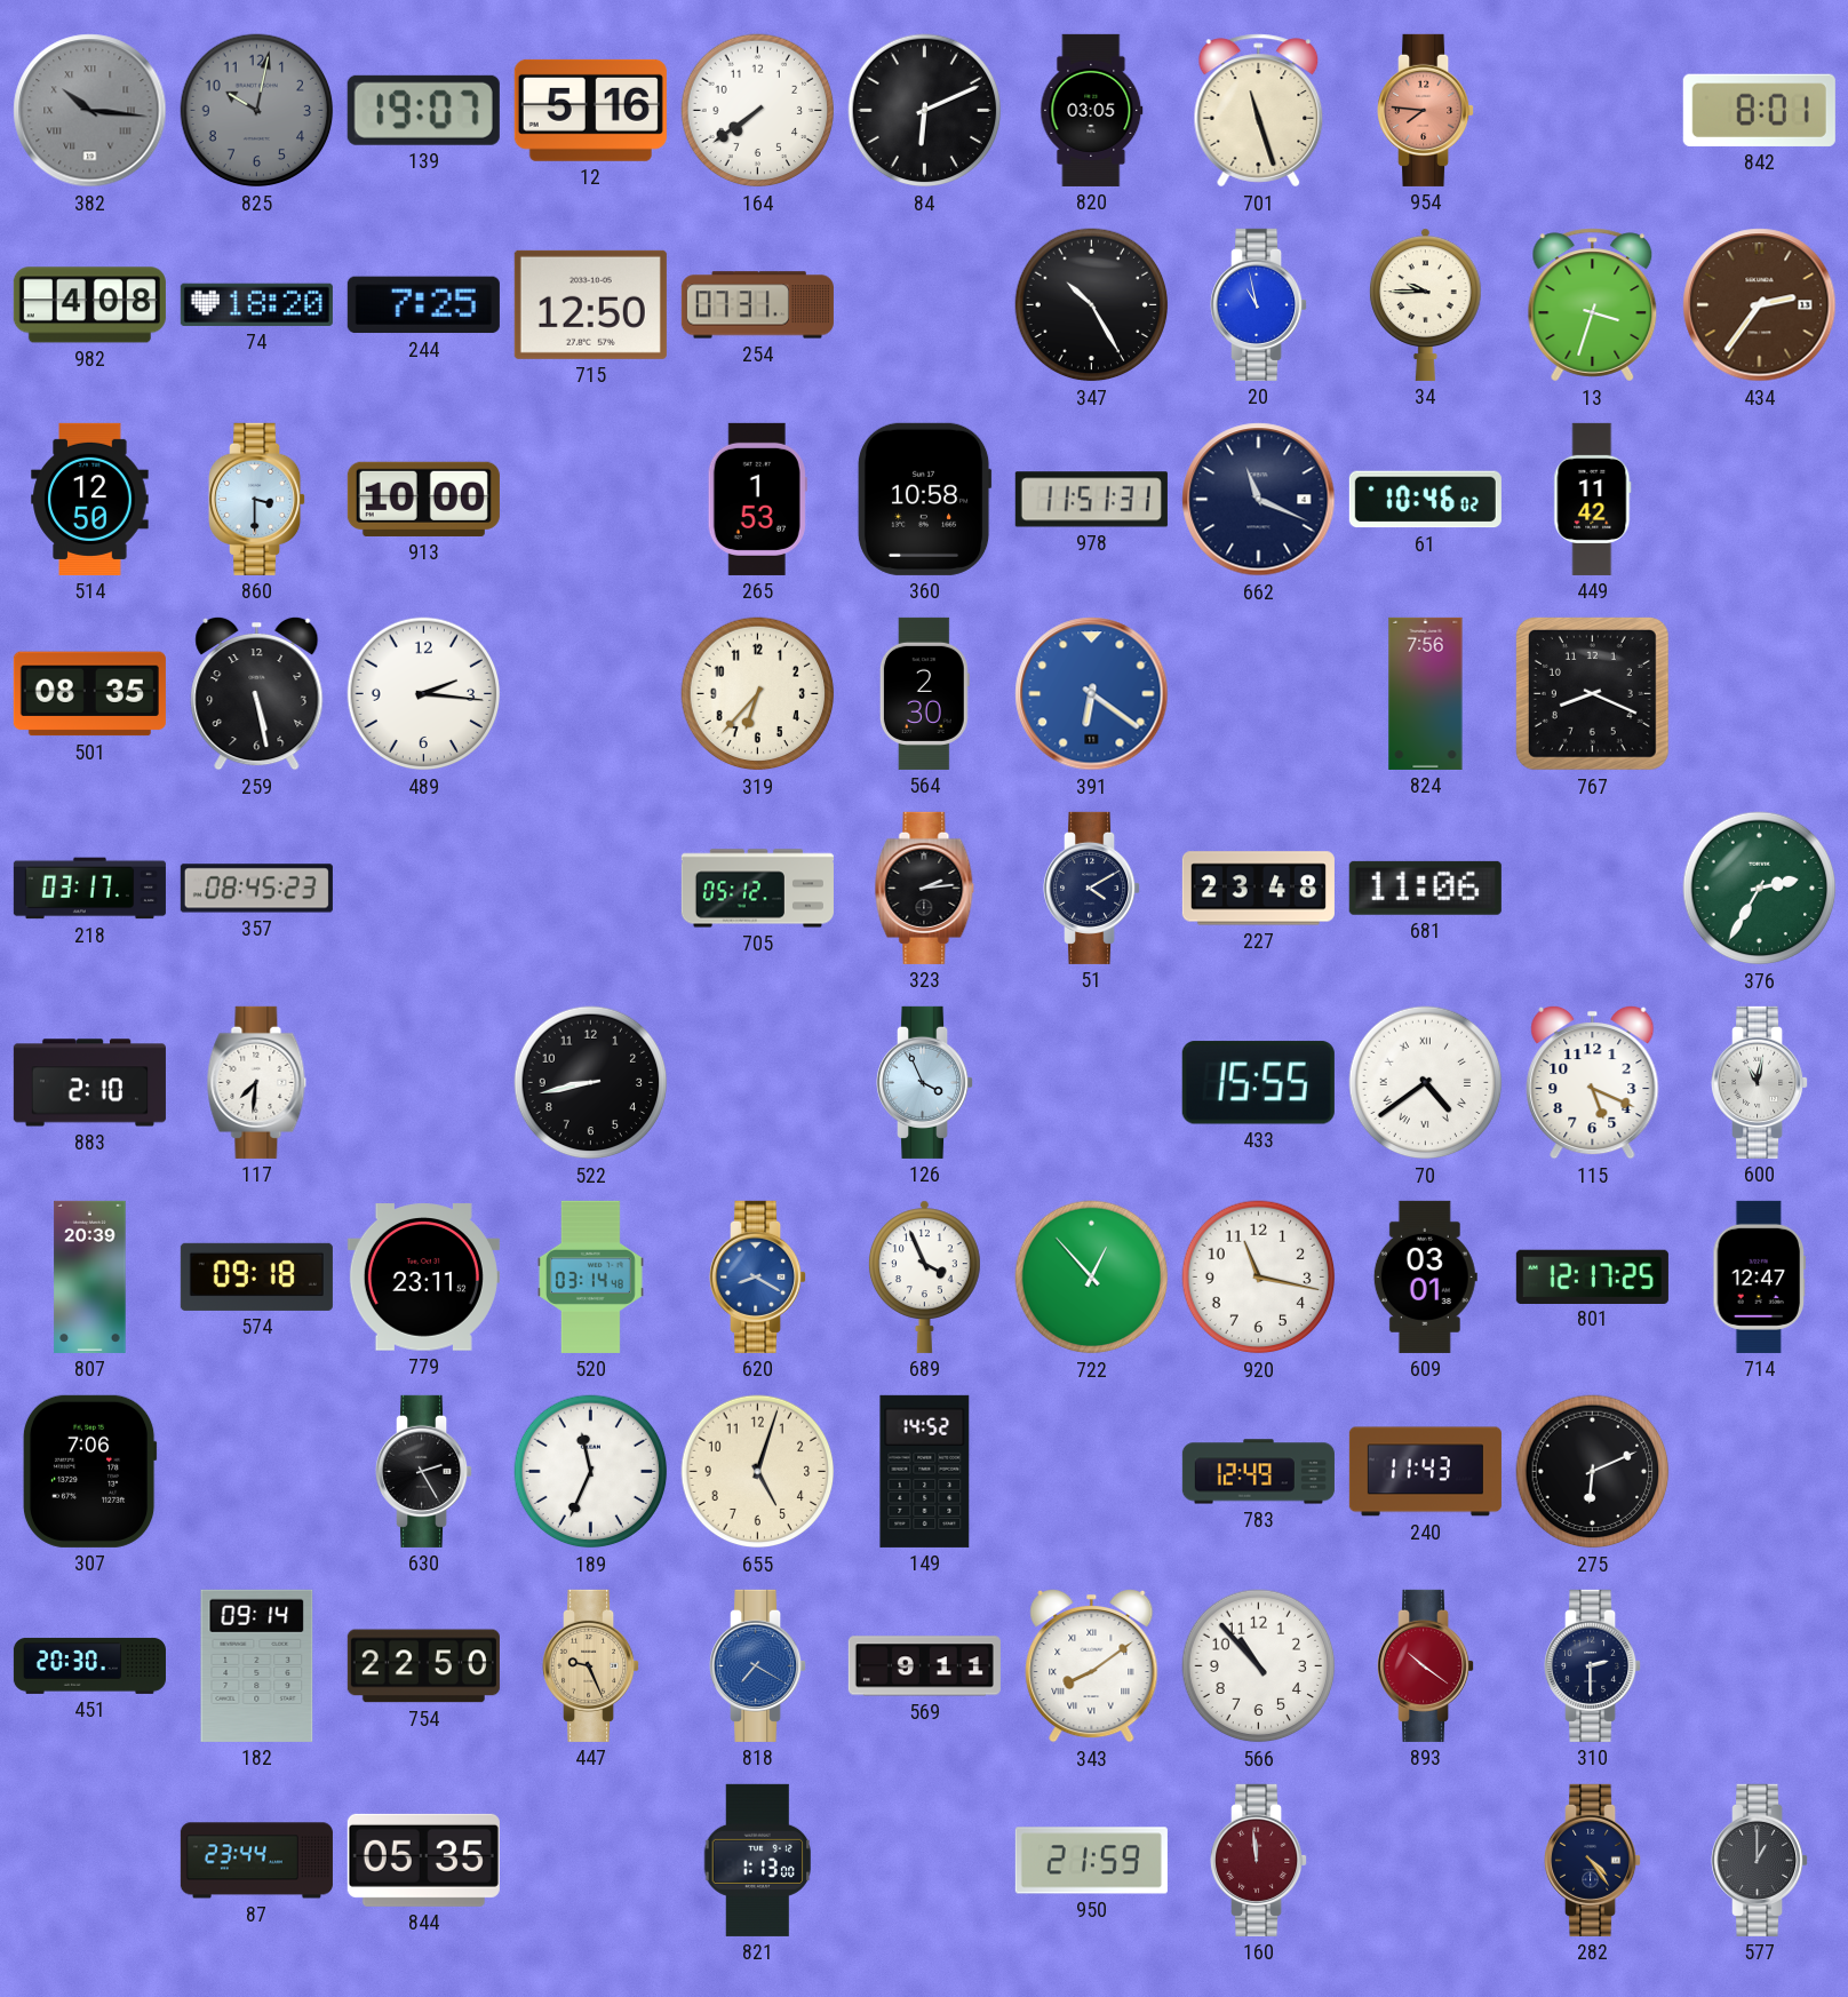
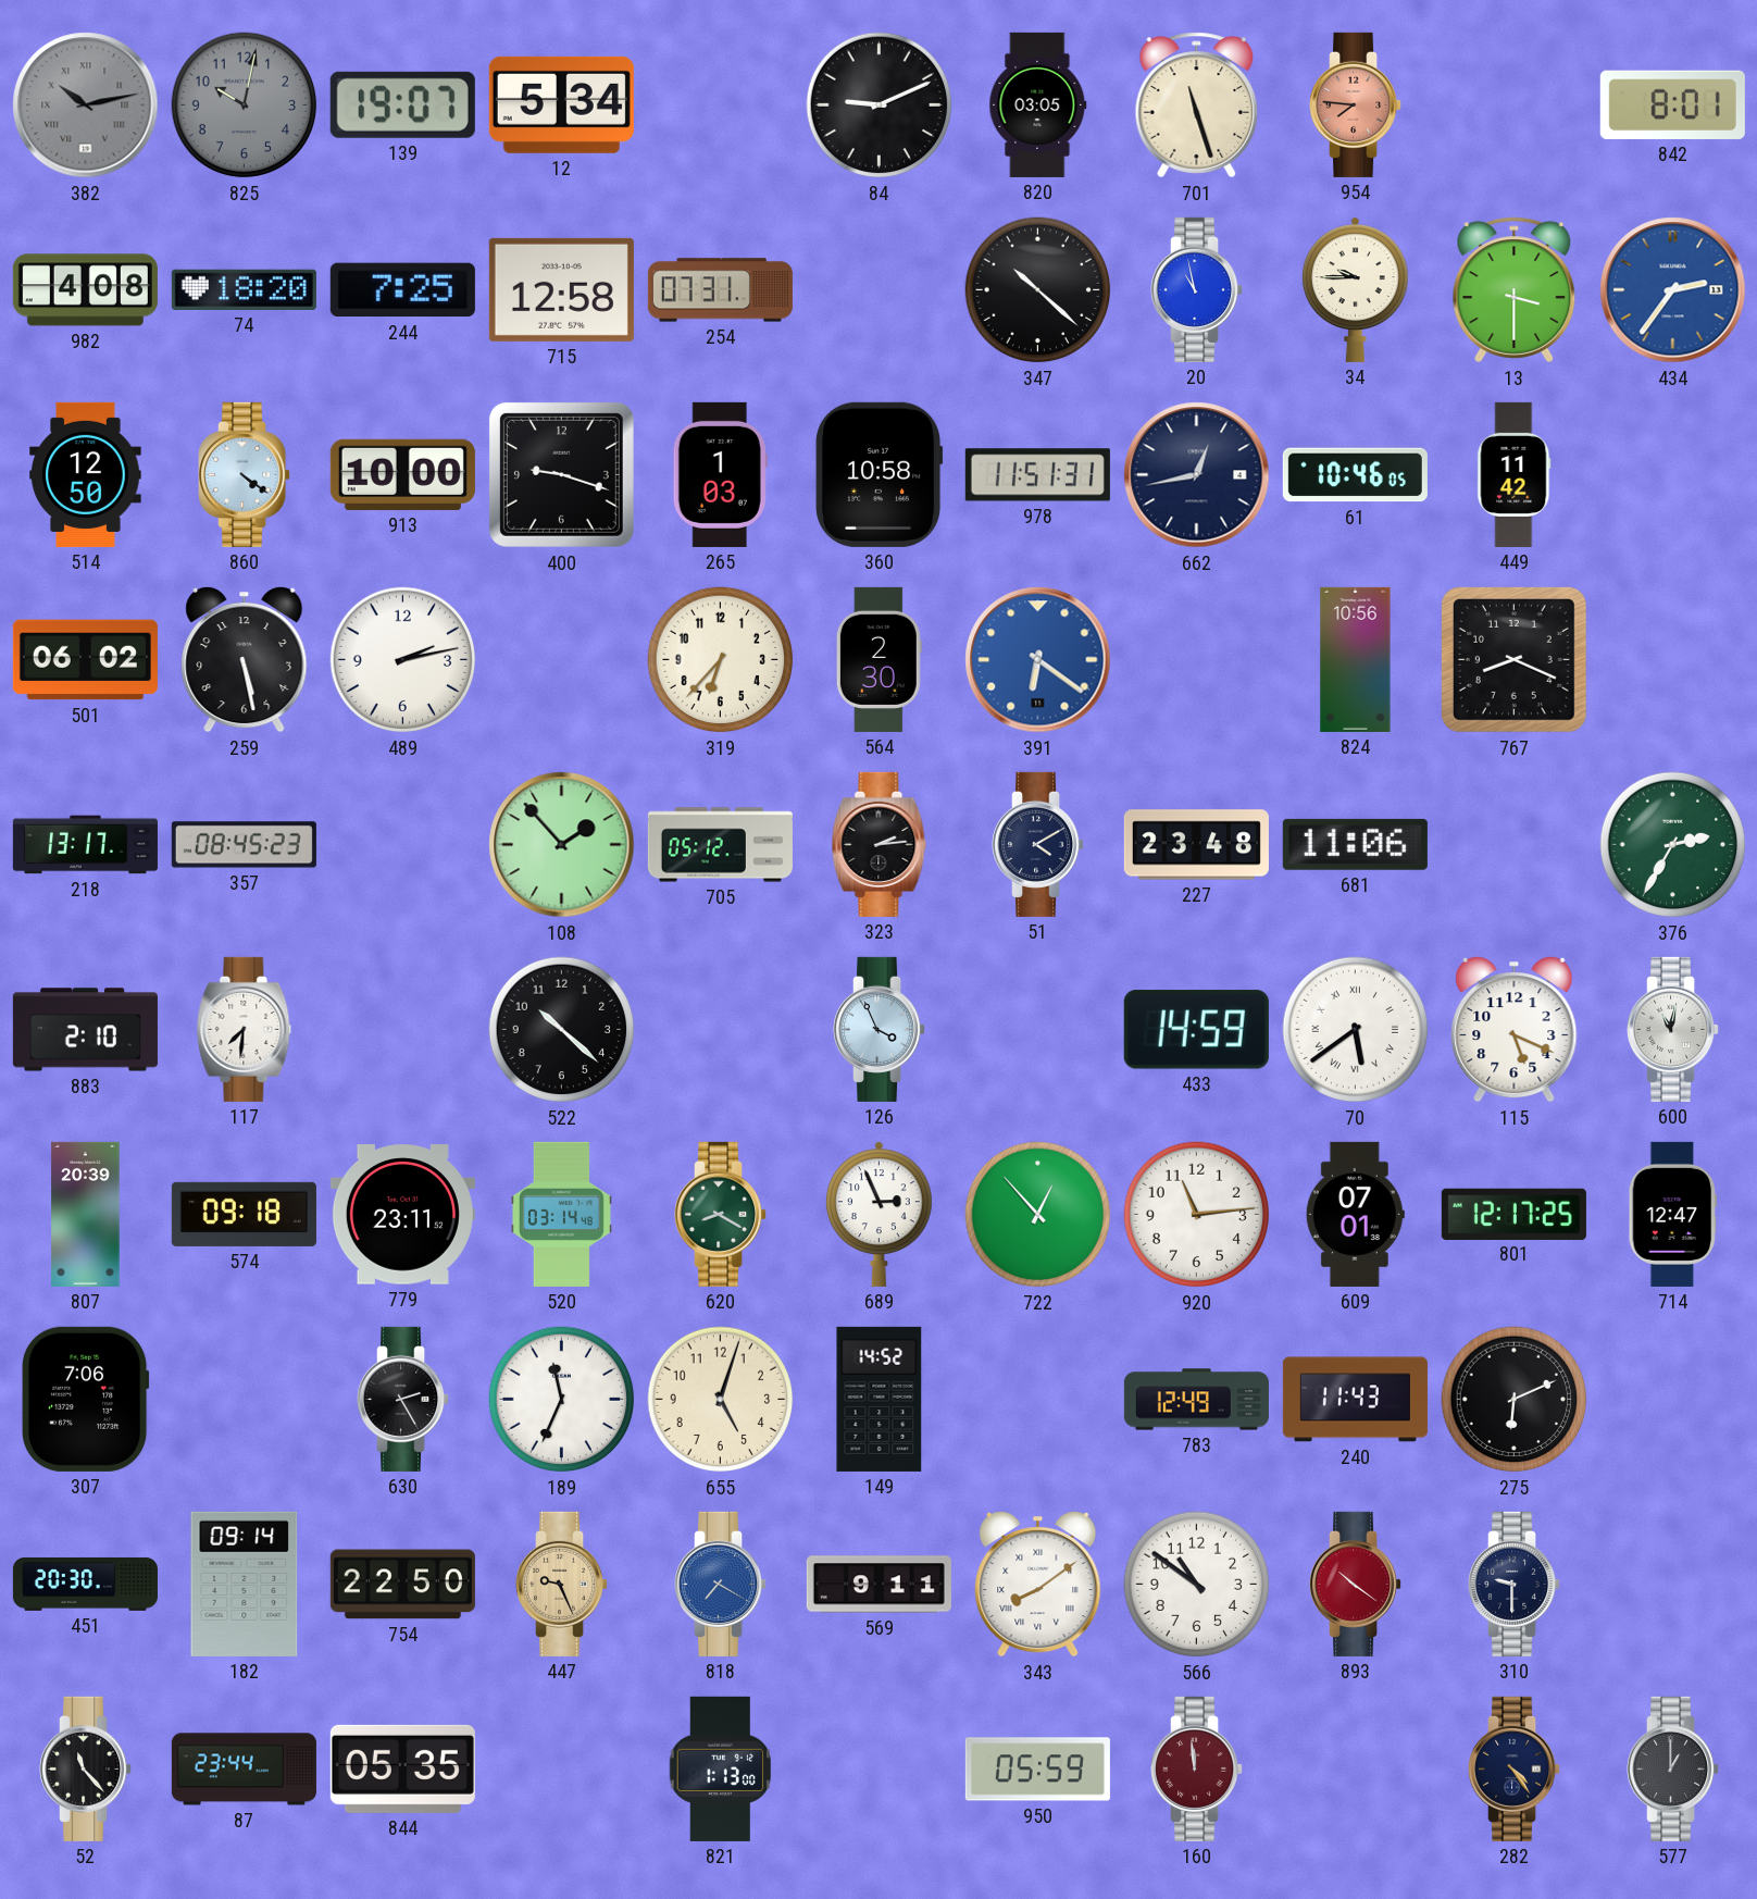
382: 10:16 -> 10:13
12: 5:16 -> 5:34
164: 7:39 -> none
84: 6:11 -> 9:11
715: 12:50 -> 12:58
347: 10:25 -> 10:22
13: 3:33 -> 3:30
434 dial: brown -> blue
860: 3:30 -> 4:21
400: none -> 9:18
265: 1:53 -> 1:03
662: 11:19 -> 12:43
61: 10:46:02 -> 10:46:05
501: 08:35 -> 06:02
489: 2:16 -> 2:13
824: 7:56 -> 10:56
218: 03:17 -> 13:17
108: none -> 1:53
522: 8:43 -> 10:22
433: 15:55 -> 14:59
70: 4:39 -> 5:39
620 dial: blue -> green
689: 3:56 -> 2:56
920: 11:17 -> 11:14
609: 03:01 -> 07:01
566: 10:53 -> 10:51
310: 2:30 -> 9:30
52: none -> 11:23
950: 21:59 -> 05:59
